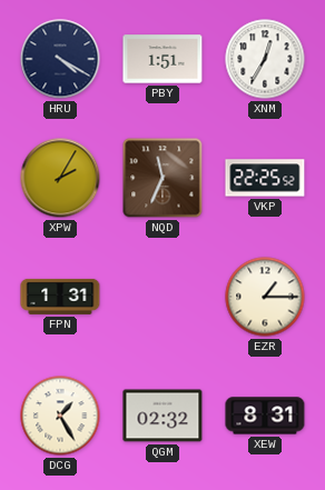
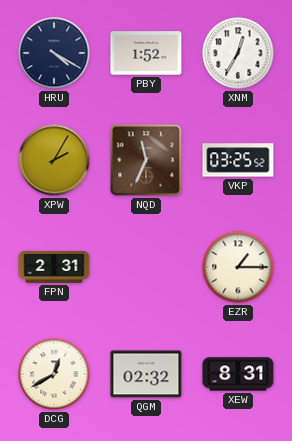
PBY: 1:51 -> 1:52
VKP: 22:25 -> 03:25
FPN: 1:31 -> 2:31
DCG: 1:25 -> 12:40
